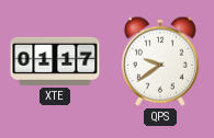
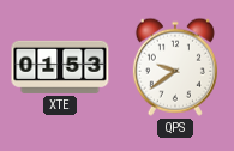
XTE: 01:17 -> 01:53
